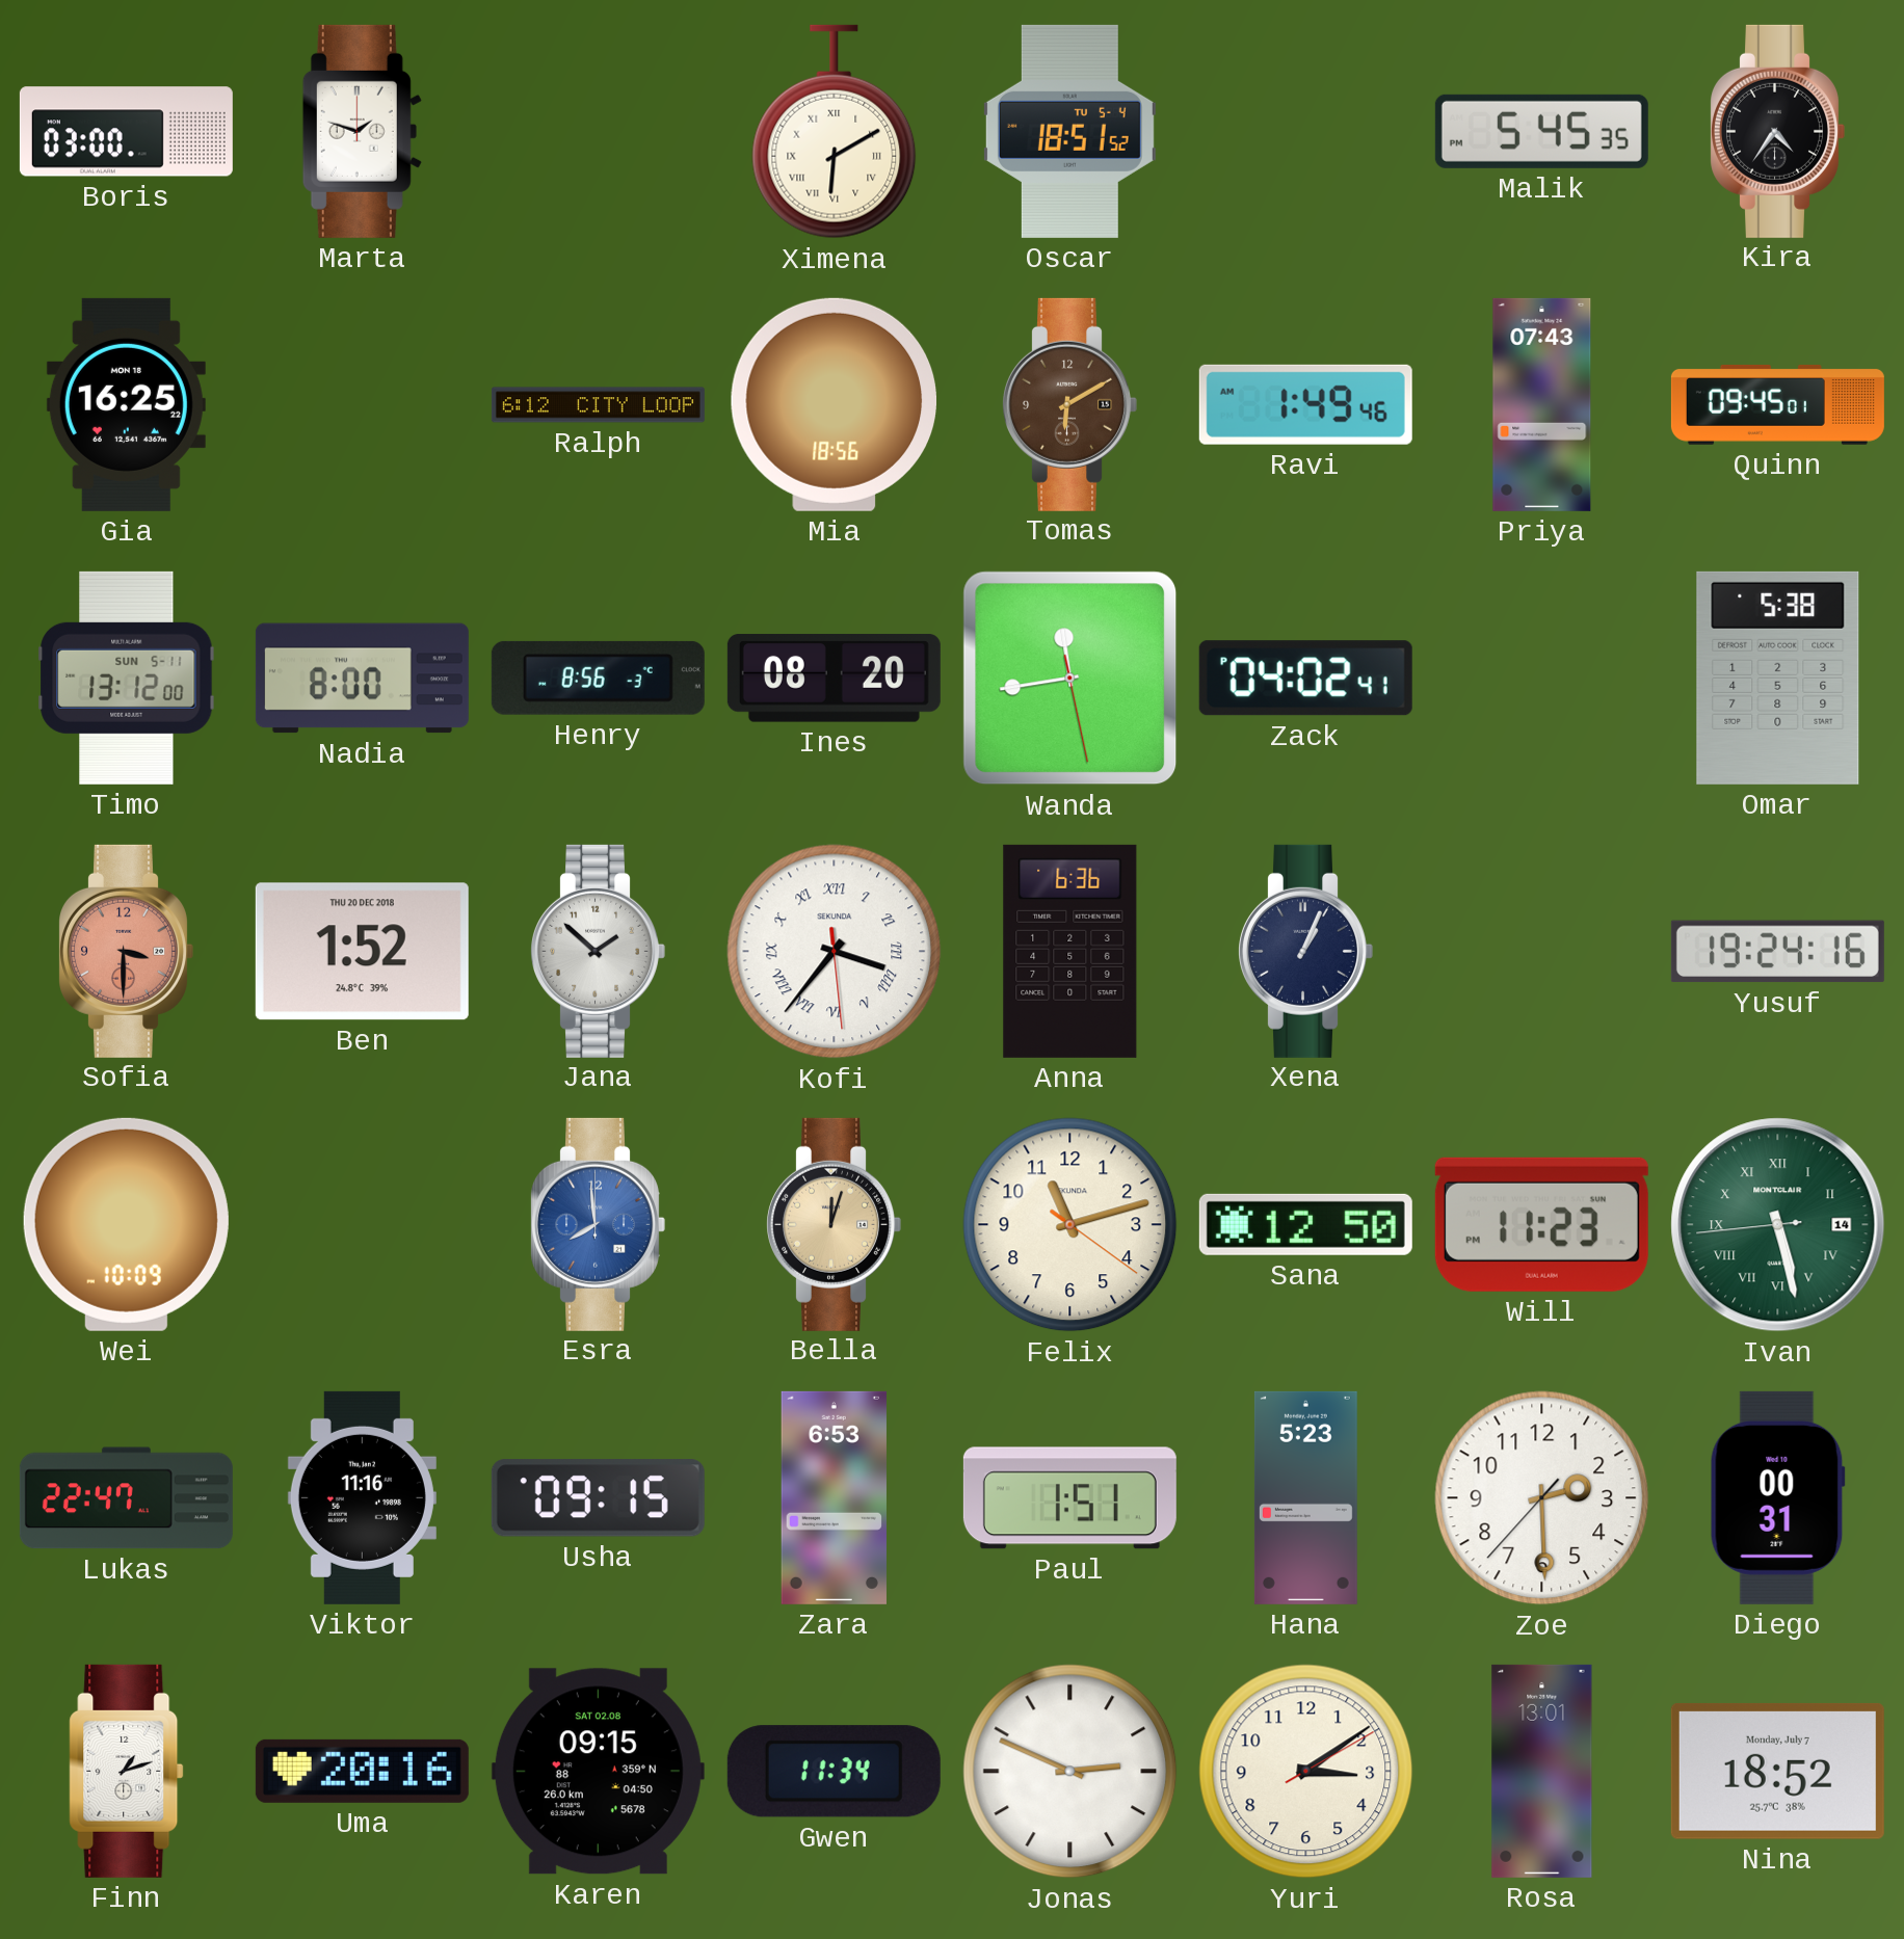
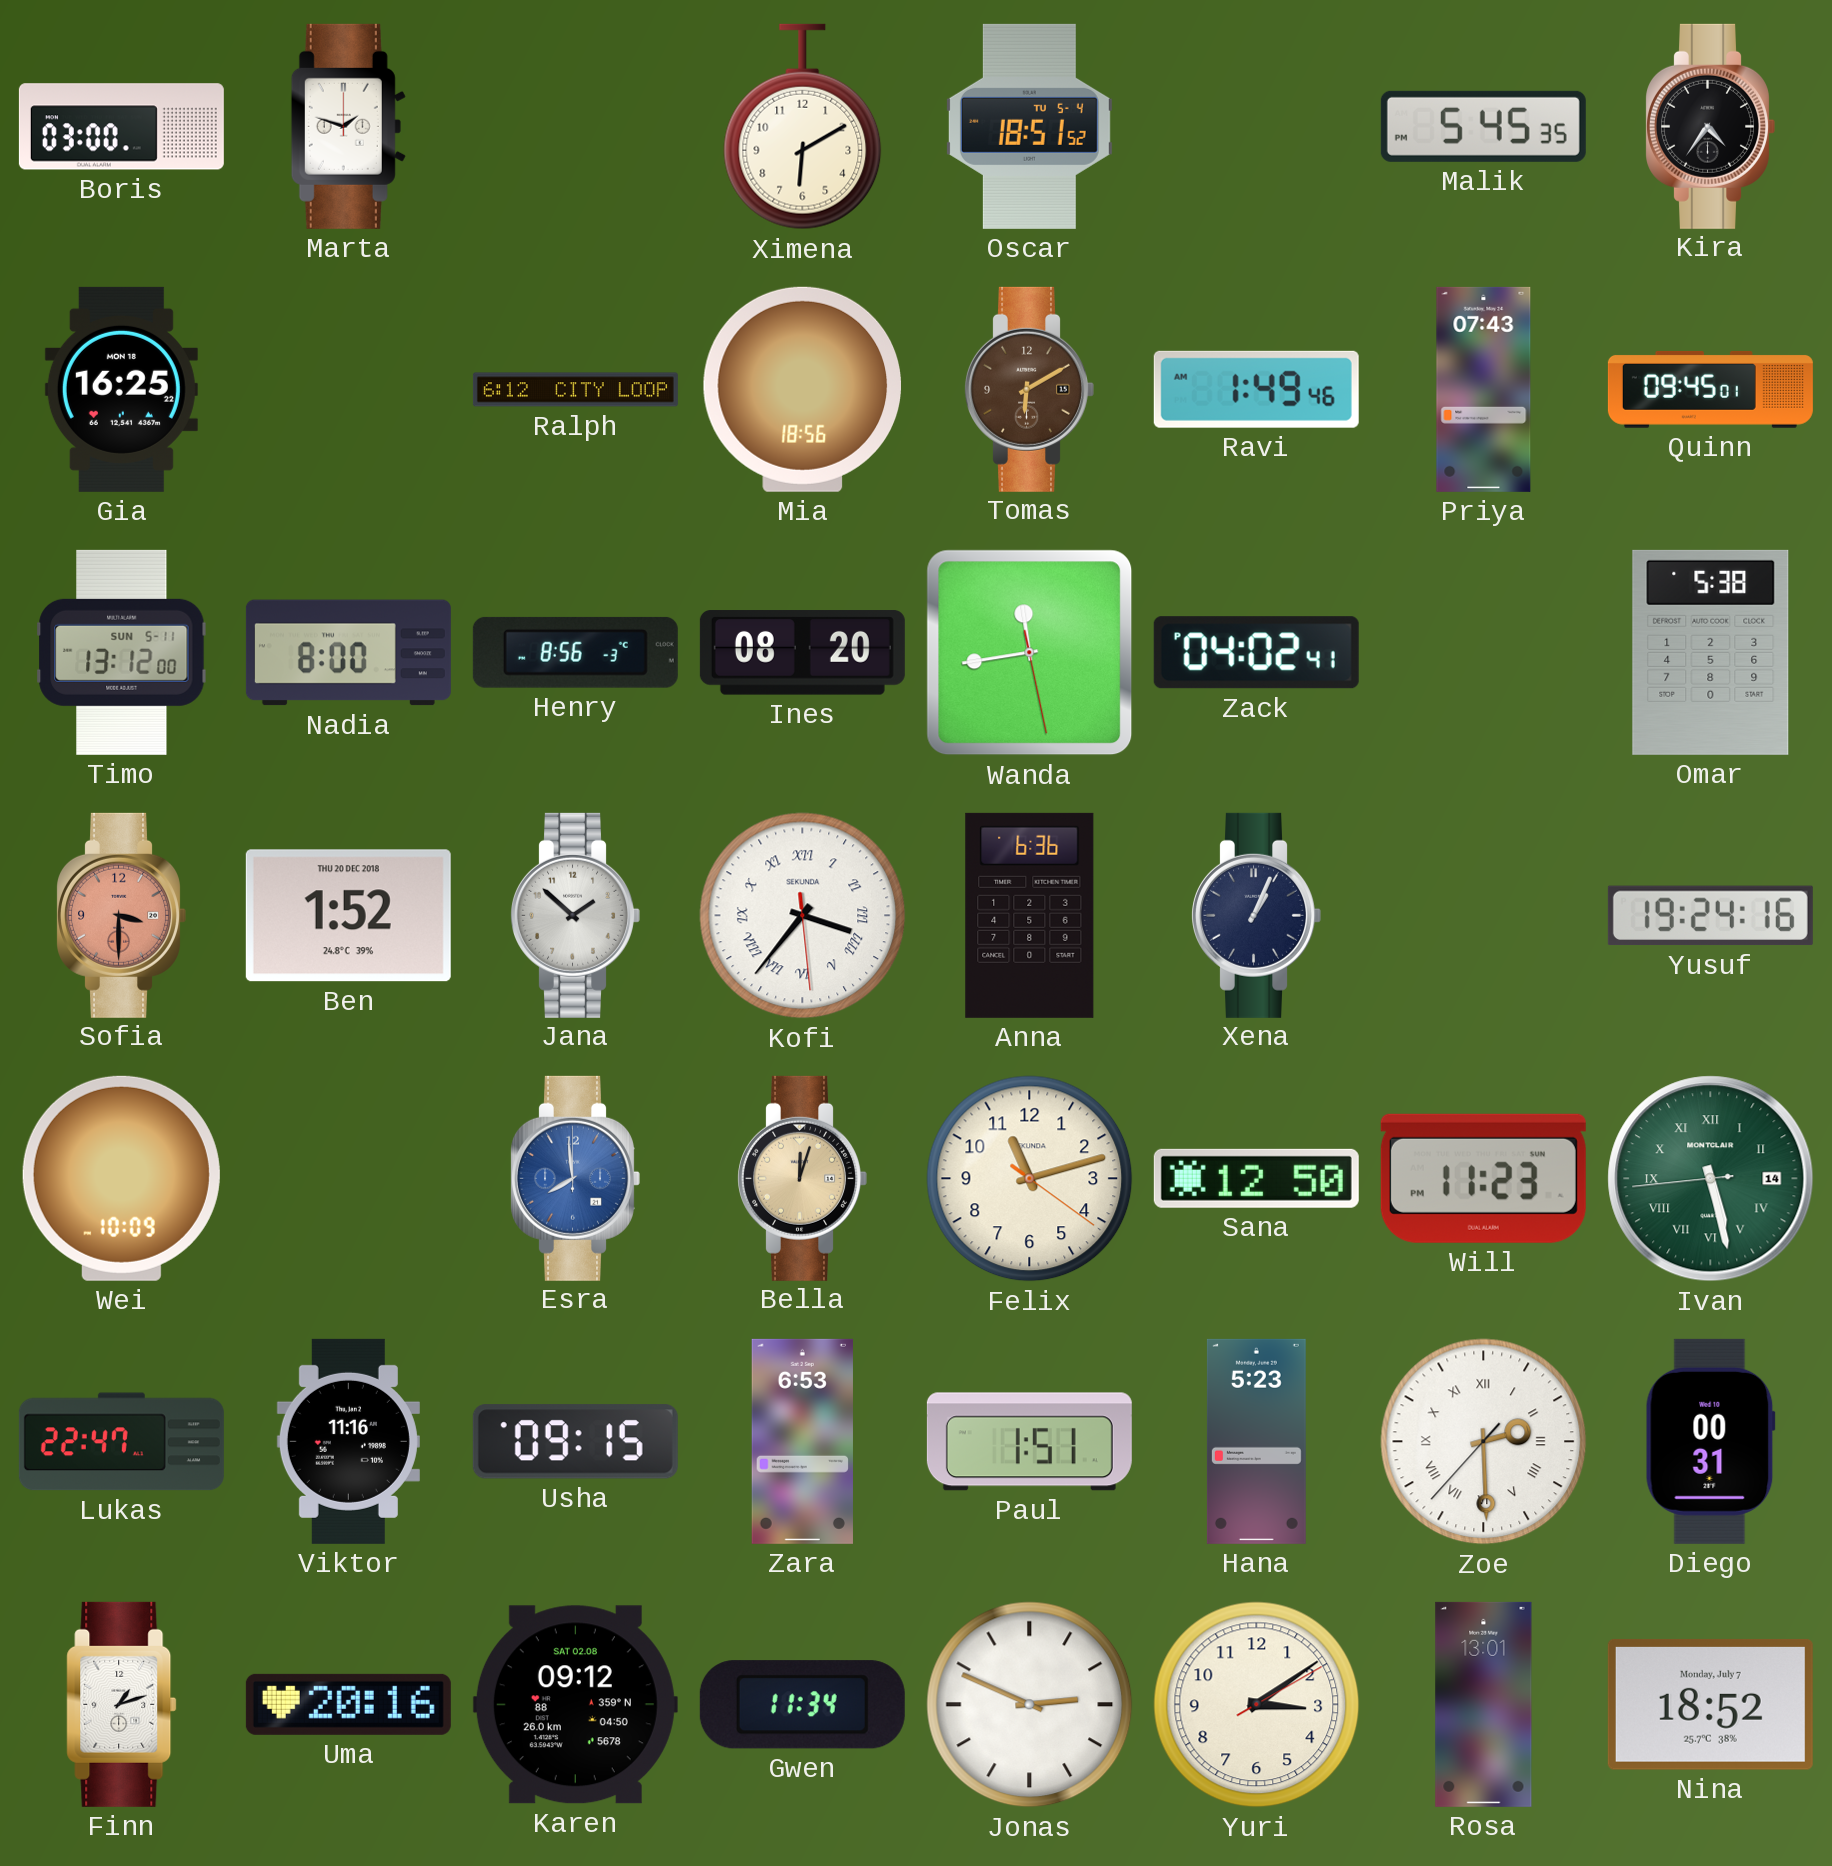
Ximena numerals: Roman -> Arabic
Zoe numerals: Arabic -> Roman
Karen: 09:15 -> 09:12
